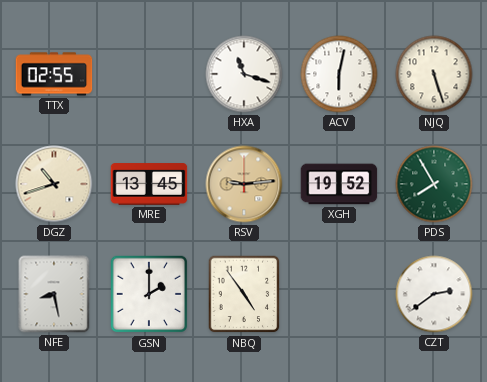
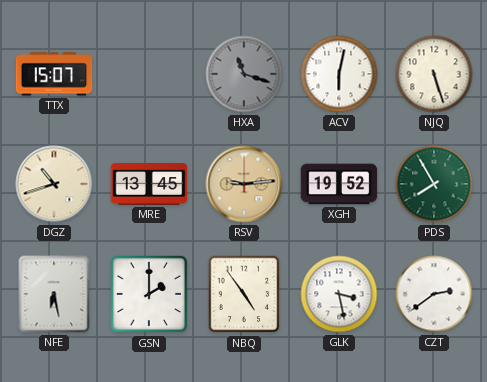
TTX: 02:55 -> 15:07
HXA dial: white -> grey
NFE: 8:28 -> 6:28
GLK: none -> 3:28
